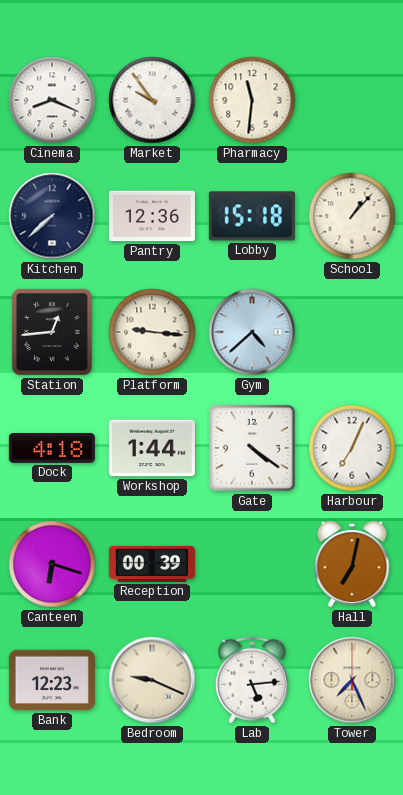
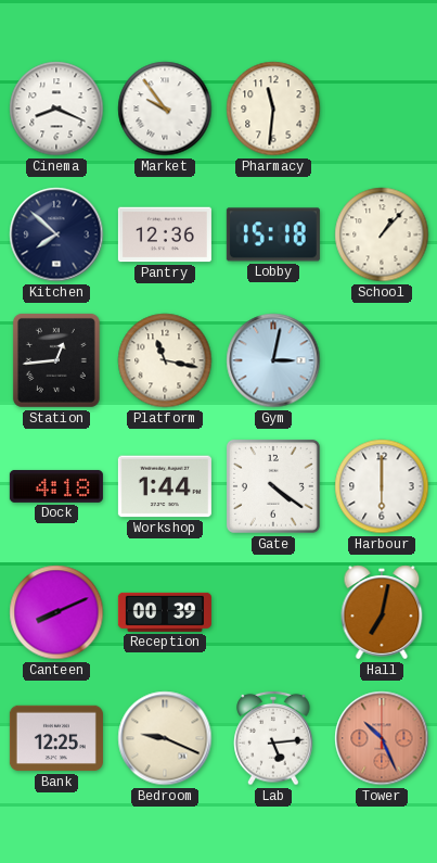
Kitchen: 7:38 -> 7:52
Platform: 9:16 -> 11:17
Gym: 4:38 -> 3:02
Harbour: 7:04 -> 6:00
Canteen: 6:18 -> 8:11
Bank: 12:23 -> 12:25
Tower: 7:26 -> 10:26
Tower dial: cream -> salmon
